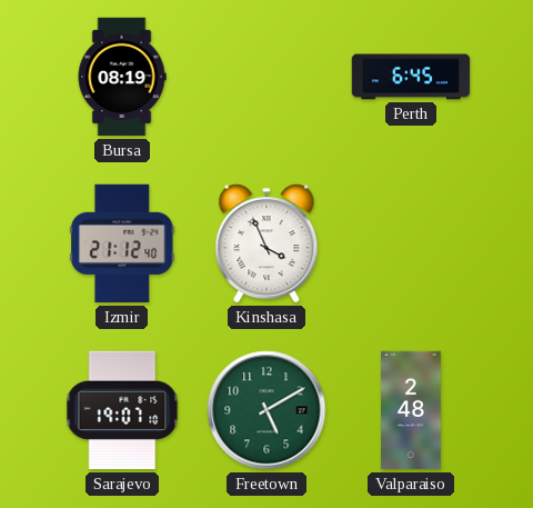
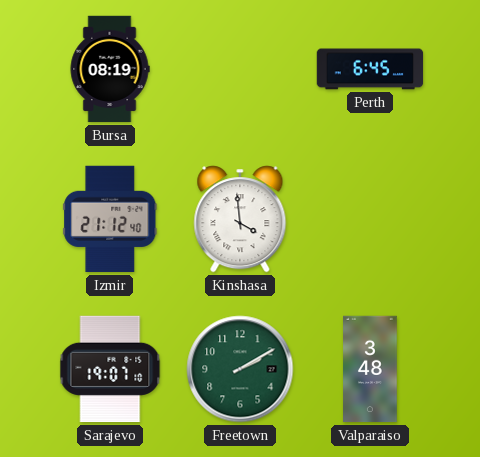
Kinshasa: 3:56 -> 3:59
Freetown: 5:10 -> 2:10
Valparaiso: 2:48 -> 3:48
